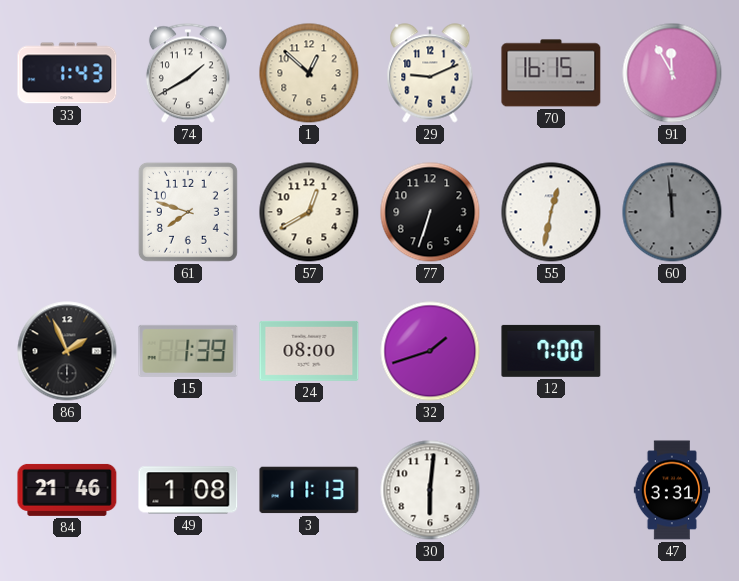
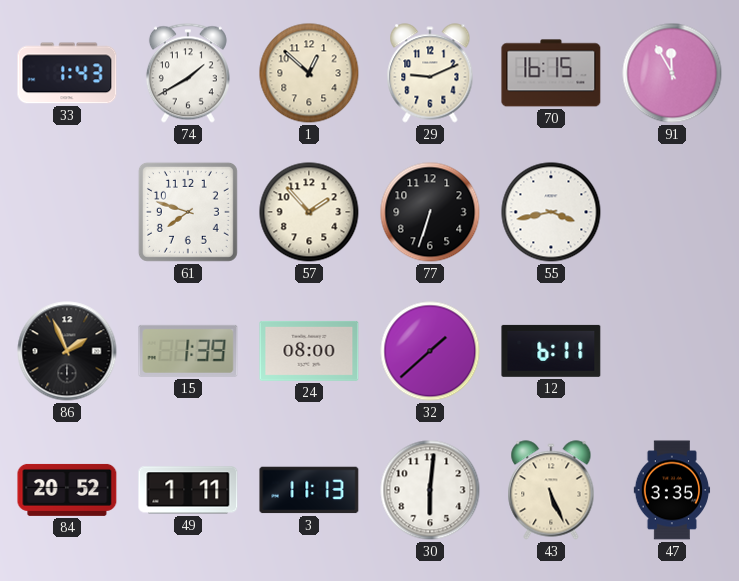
57: 12:40 -> 1:53
55: 12:32 -> 3:43
60: 11:59 -> none
32: 1:42 -> 1:38
12: 7:00 -> 6:11
84: 21:46 -> 20:52
49: 1:08 -> 1:11
43: none -> 5:26
47: 3:31 -> 3:35
